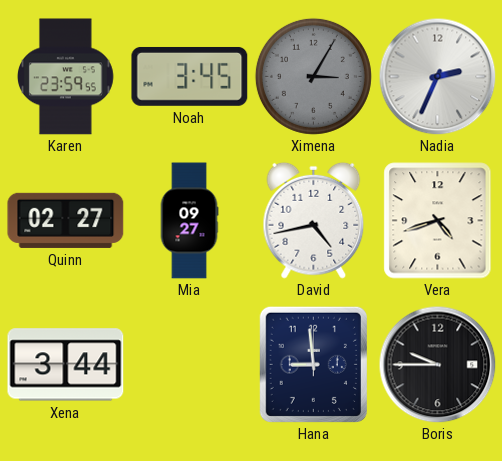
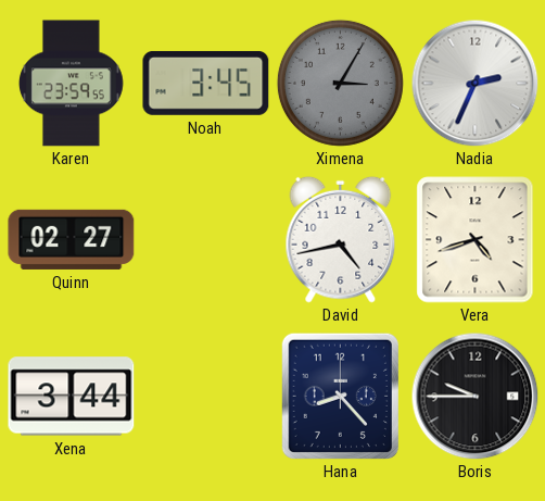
Mia: 09:27 -> none
Hana: 8:59 -> 8:23
